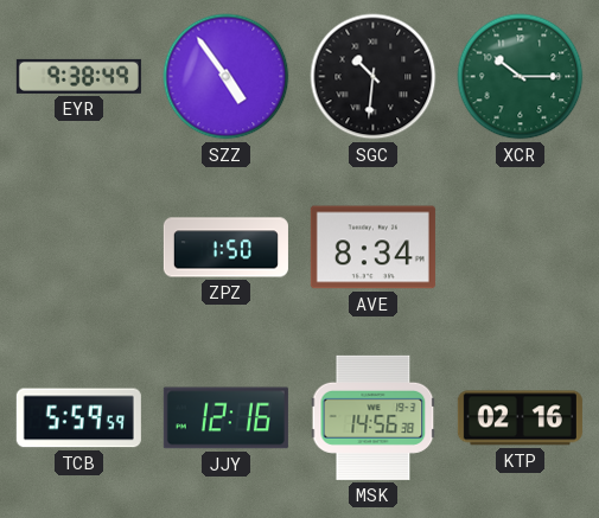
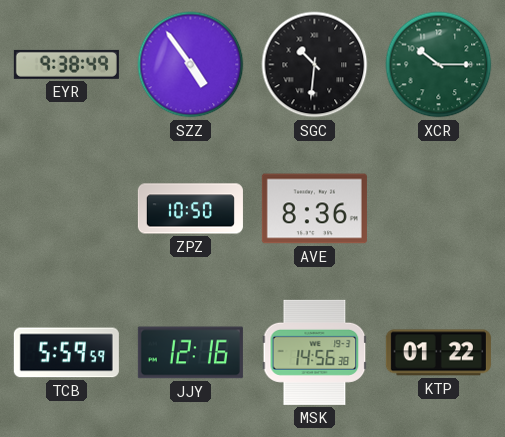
ZPZ: 1:50 -> 10:50
AVE: 8:34 -> 8:36
KTP: 02:16 -> 01:22
